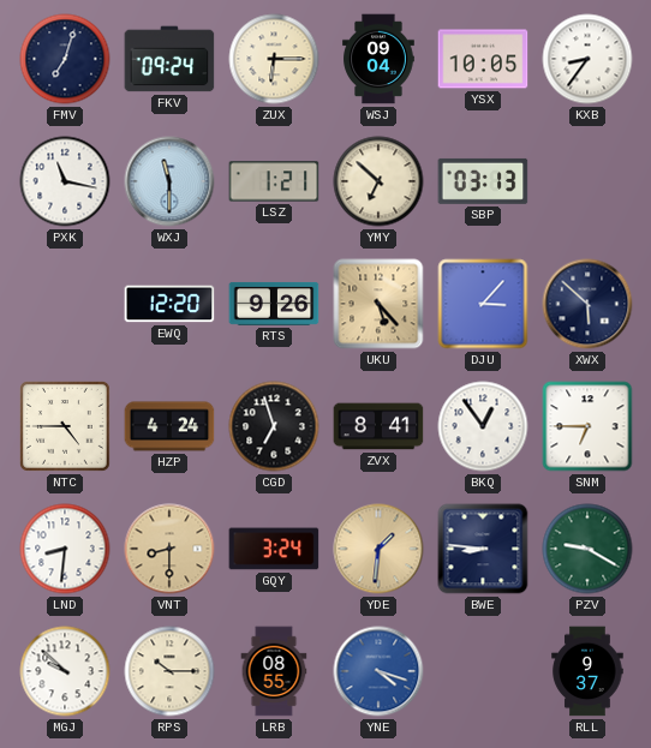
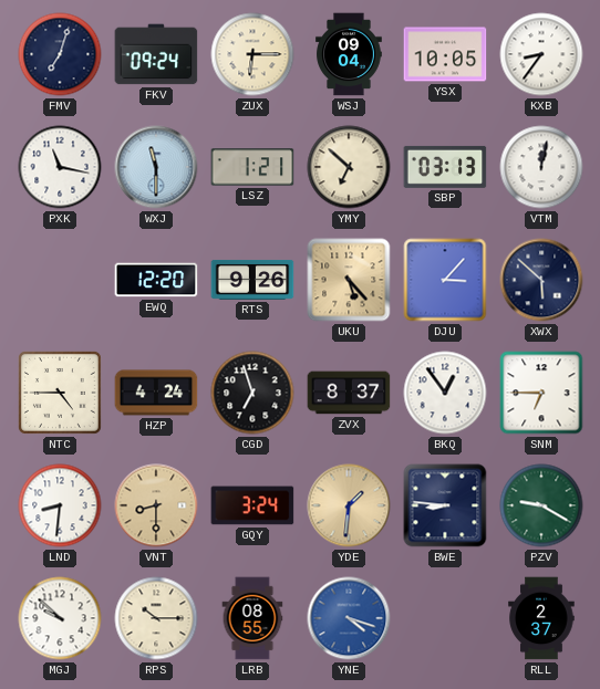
VTM: none -> 12:02
ZVX: 8:41 -> 8:37
RLL: 9:37 -> 2:37
